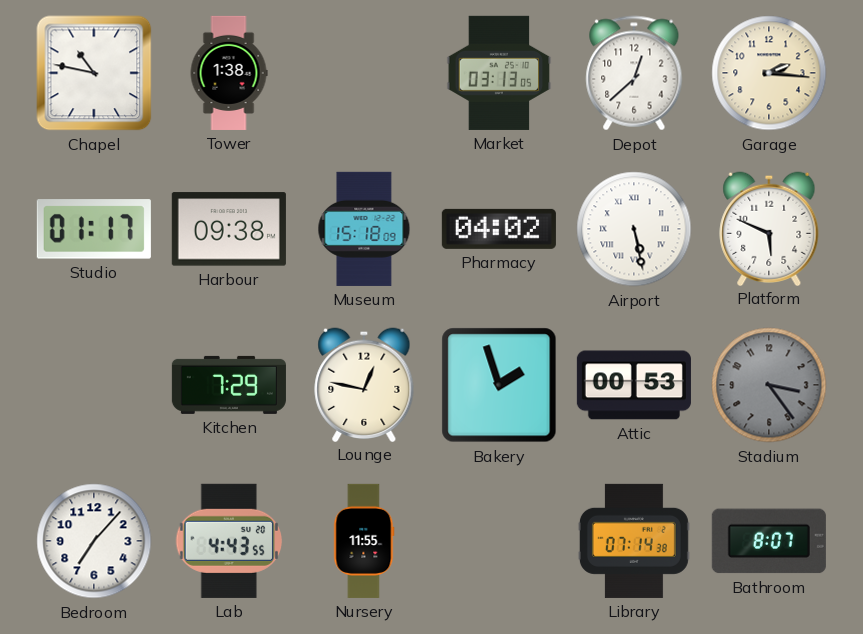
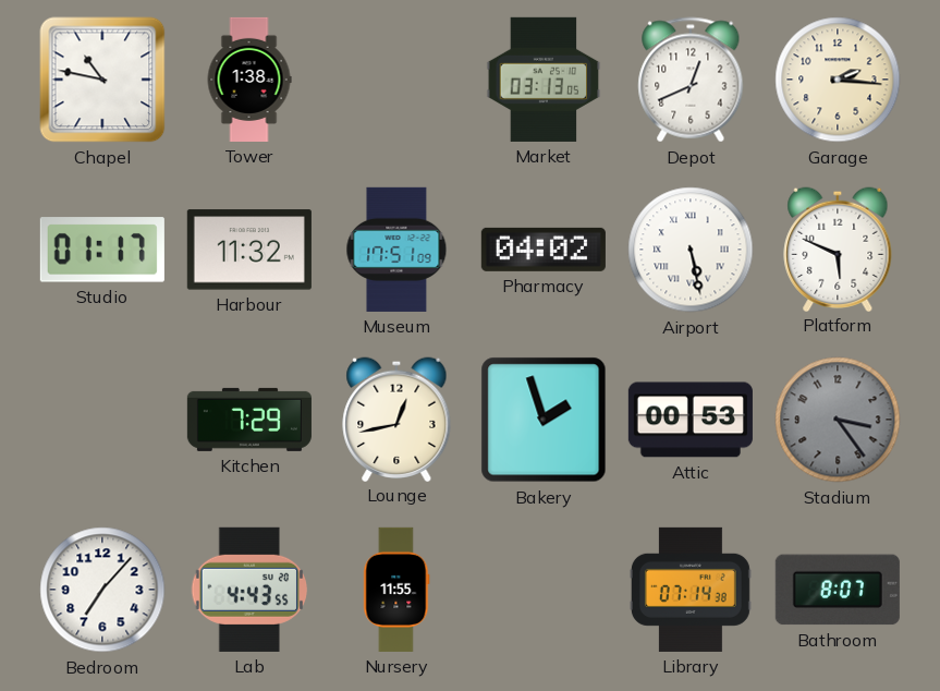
Depot: 12:38 -> 12:41
Harbour: 09:38 -> 11:32
Museum: 15:18 -> 17:51
Lounge: 12:47 -> 12:43
